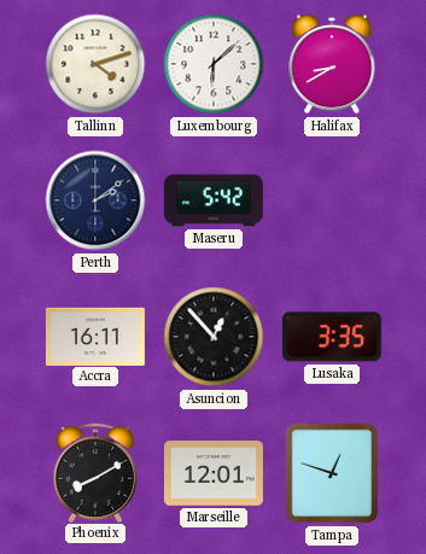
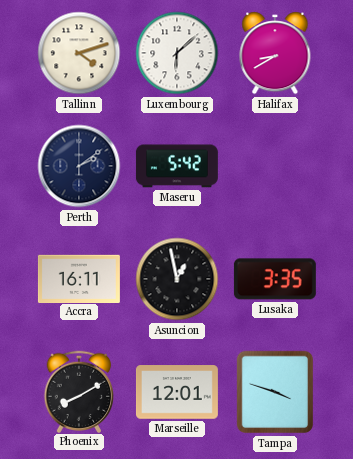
Asuncion: 12:53 -> 12:58
Tampa: 12:48 -> 3:48
